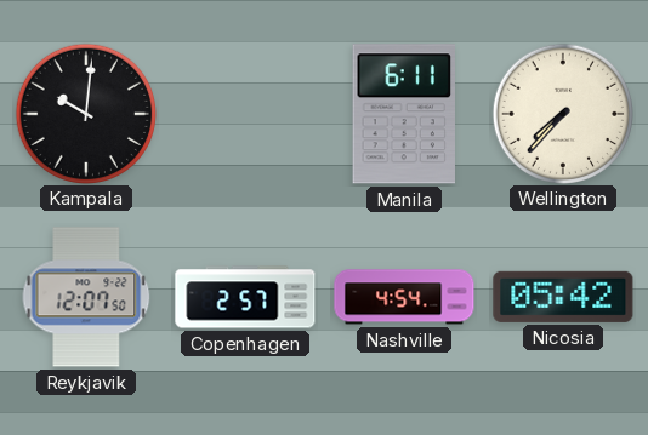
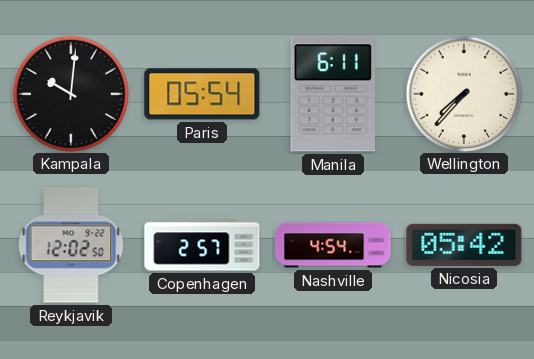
Paris: none -> 05:54
Reykjavik: 12:07 -> 12:02
